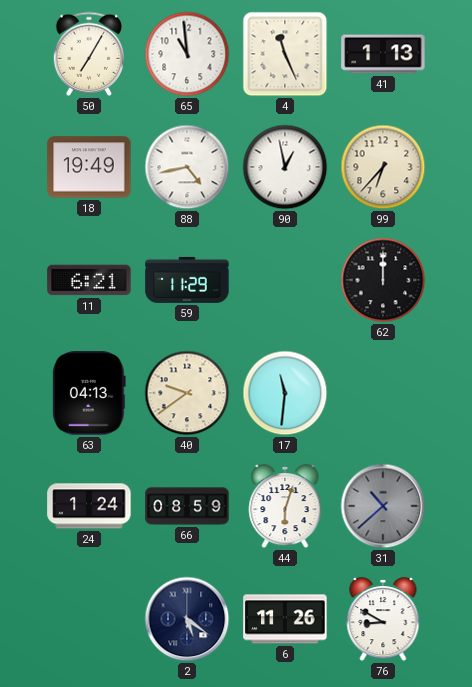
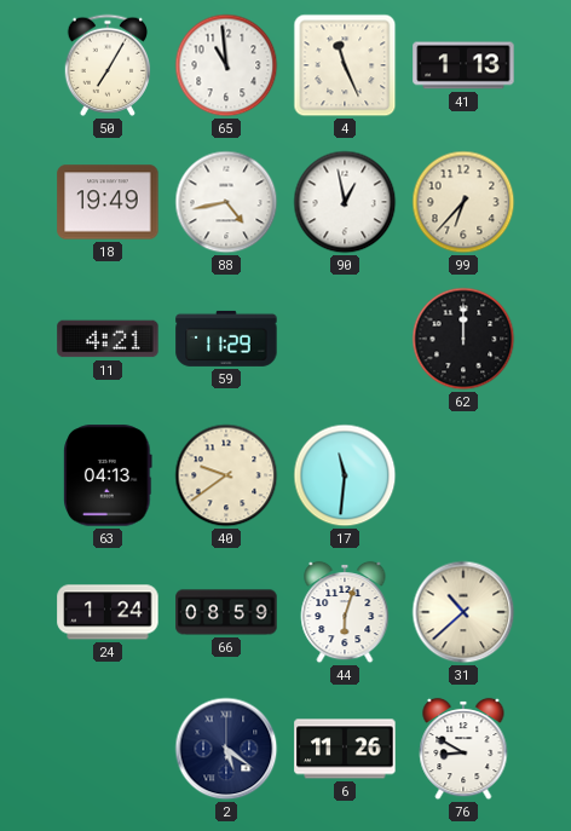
11: 6:21 -> 4:21
31 dial: grey -> cream
